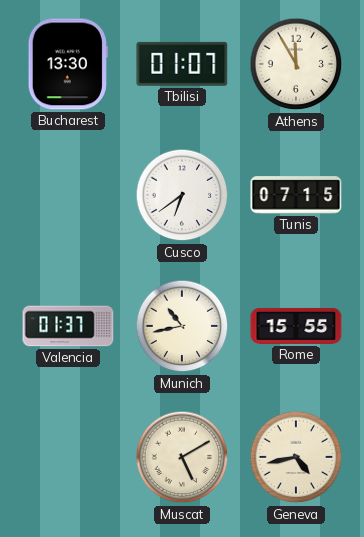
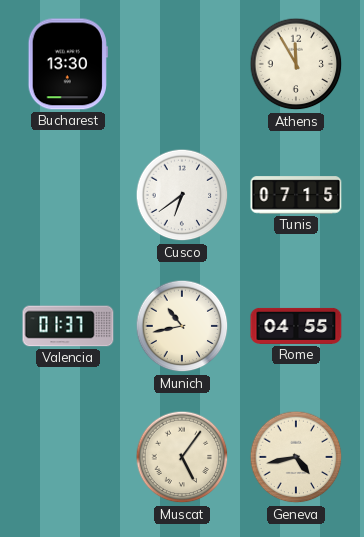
Tbilisi: 01:07 -> none
Rome: 15:55 -> 04:55
Muscat: 5:10 -> 5:06
